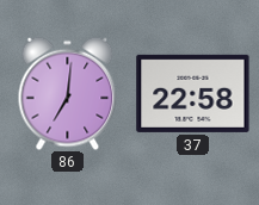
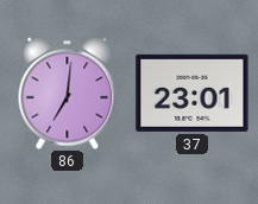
37: 22:58 -> 23:01
